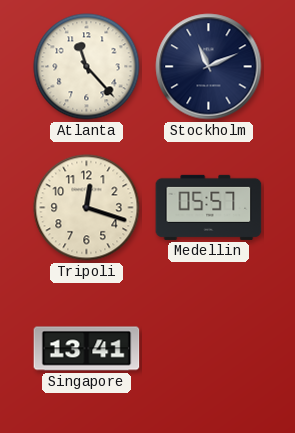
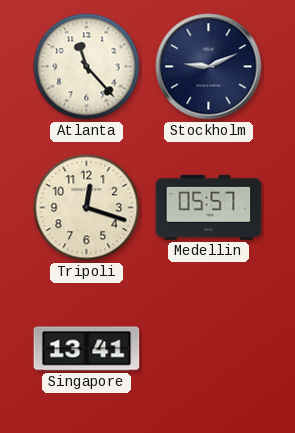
Stockholm: 11:11 -> 9:11
